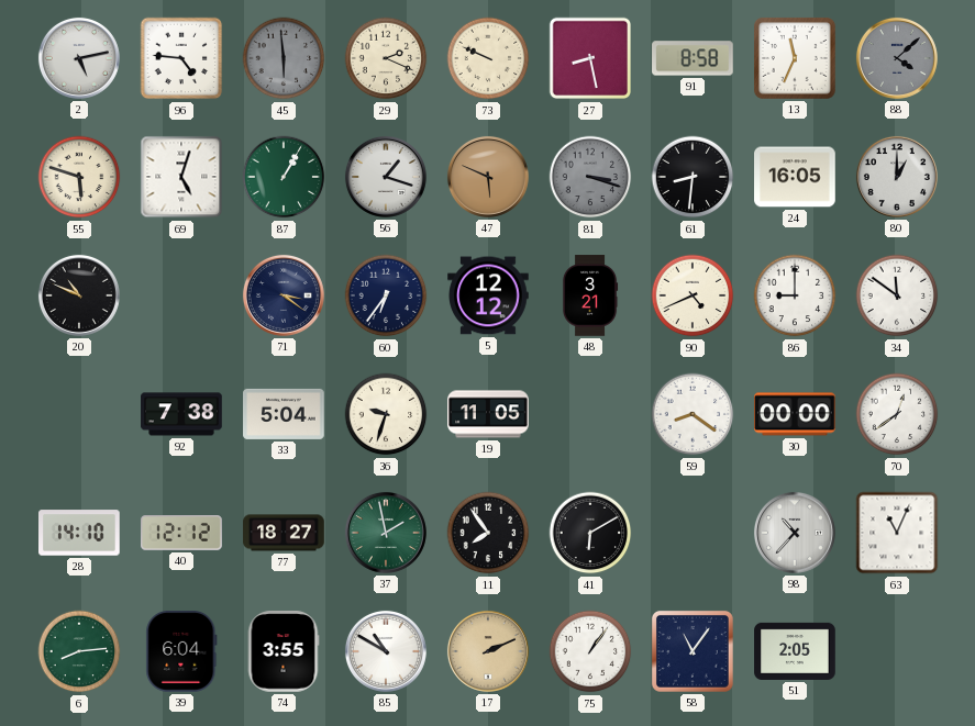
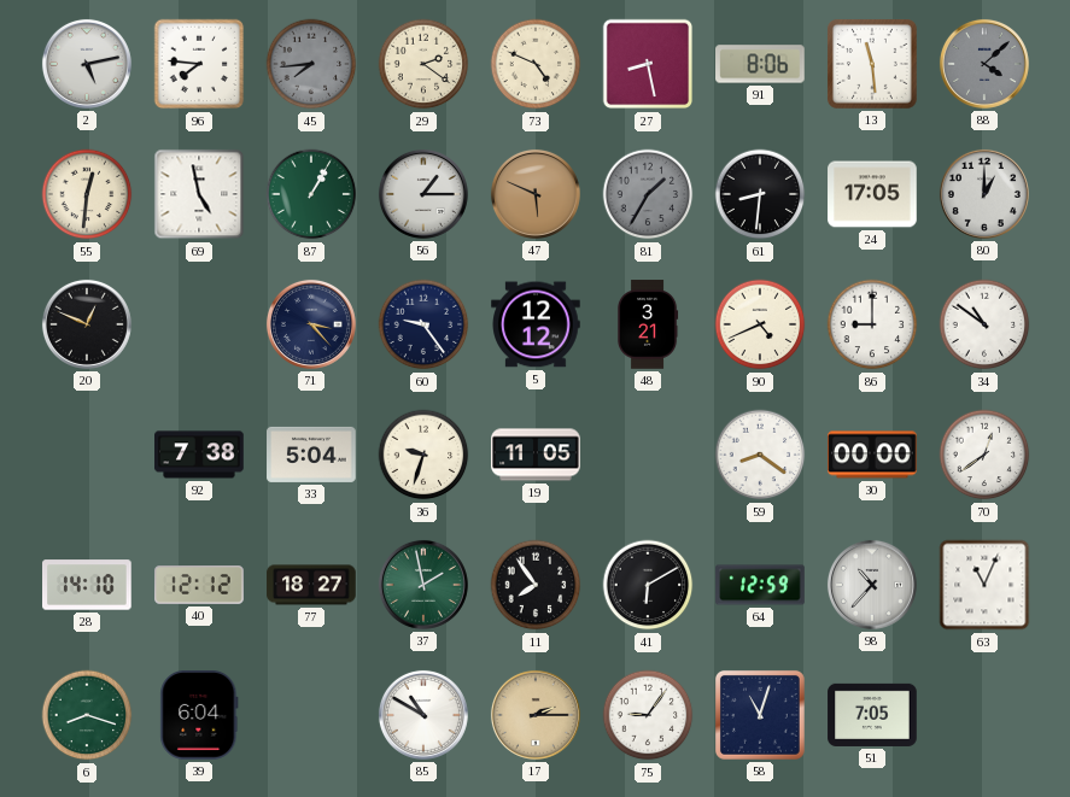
96: 4:46 -> 7:46
45: 5:59 -> 7:44
29: 2:19 -> 2:21
73: 9:49 -> 4:49
91: 8:58 -> 8:06
13: 11:34 -> 11:29
55: 5:48 -> 12:31
69: 5:03 -> 4:58
56: 1:18 -> 1:15
81: 3:18 -> 1:35
24: 16:05 -> 17:05
20: 10:49 -> 12:49
71: 3:21 -> 3:23
60: 6:36 -> 9:24
34: 11:51 -> 10:51
64: none -> 12:59
6: 8:14 -> 8:18
74: 3:55 -> none
17: 2:11 -> 2:15
75: 1:06 -> 9:06
58: 11:06 -> 11:03
51: 2:05 -> 7:05
